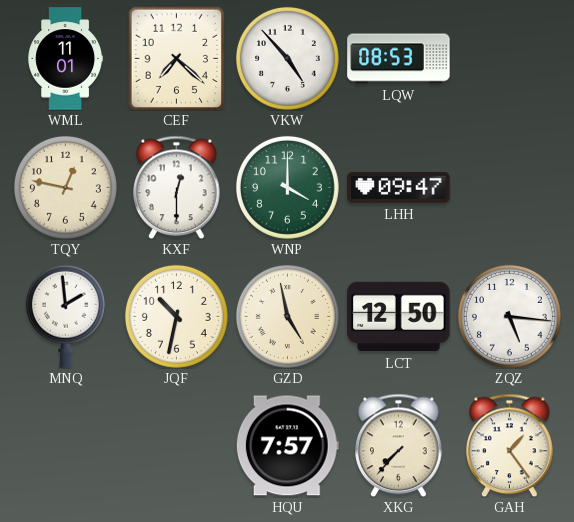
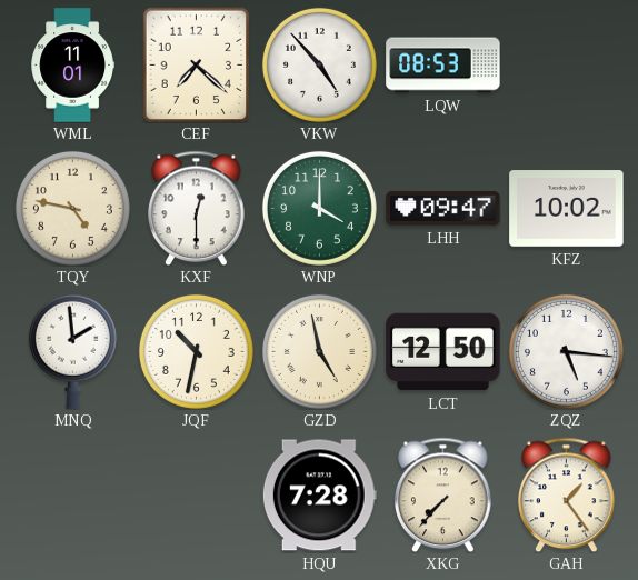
TQY: 12:47 -> 4:47
KFZ: none -> 10:02
HQU: 7:57 -> 7:28
